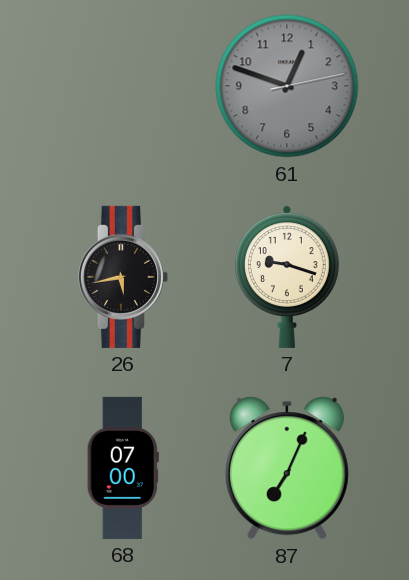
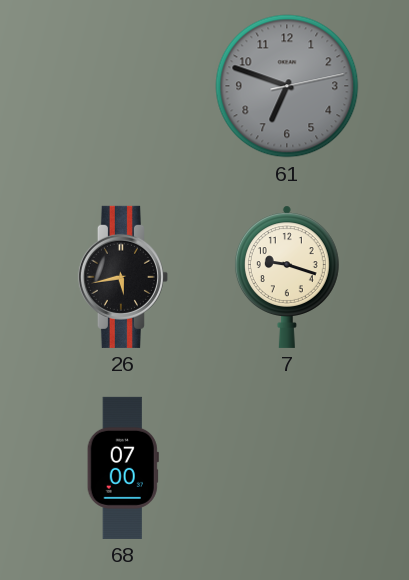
61: 12:48 -> 6:48
87: 7:04 -> none
